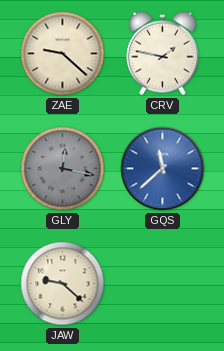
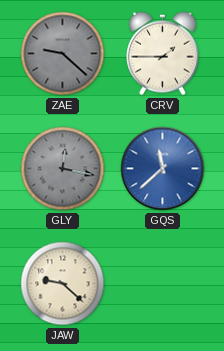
ZAE dial: cream -> grey
CRV: 1:47 -> 1:45
